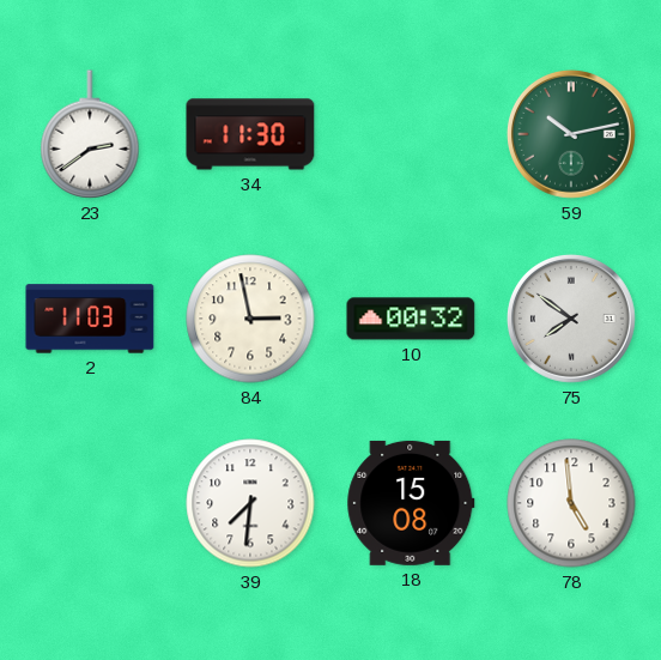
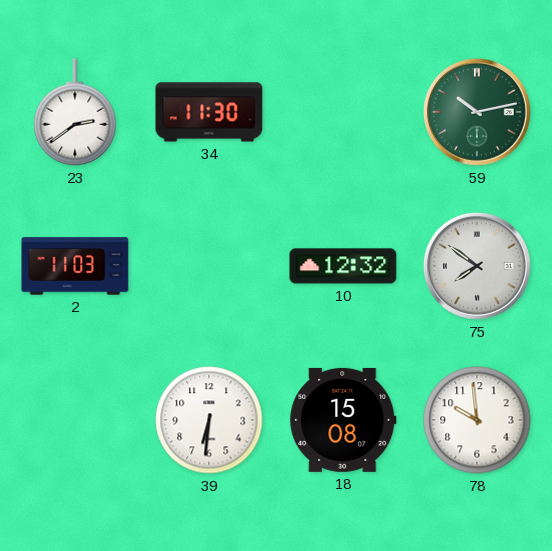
84: 2:58 -> none
10: 00:32 -> 12:32
39: 7:31 -> 6:31
78: 4:59 -> 9:59
